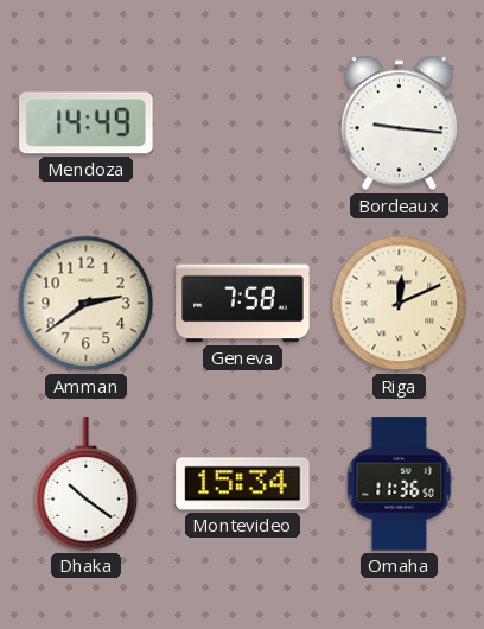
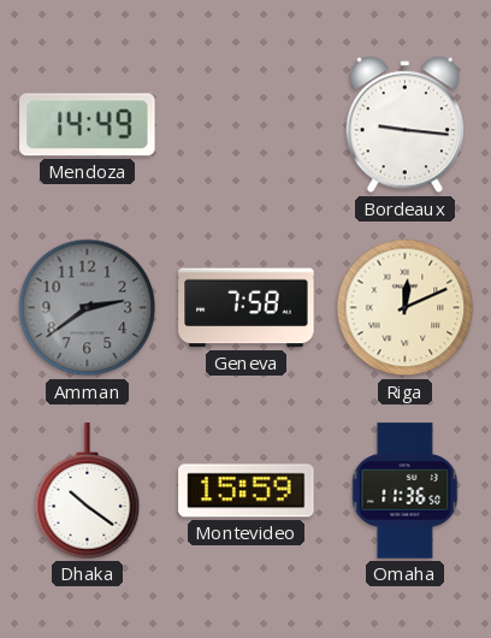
Amman dial: cream -> grey
Montevideo: 15:34 -> 15:59
